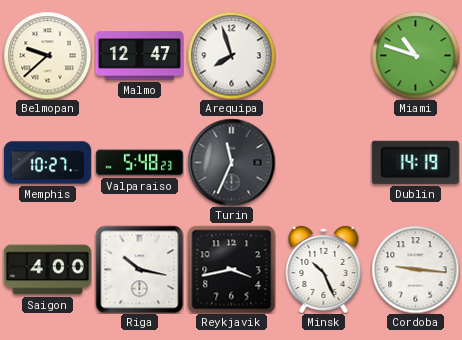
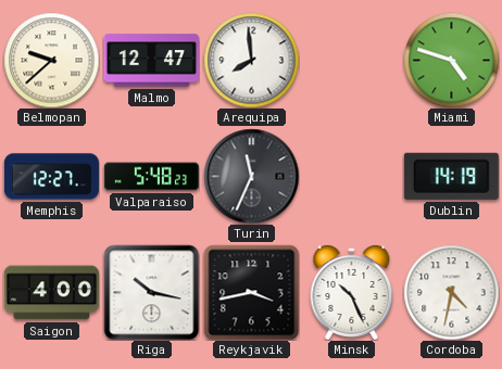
Arequipa: 7:57 -> 7:59
Miami: 10:48 -> 4:48
Memphis: 10:27 -> 12:27
Cordoba: 9:16 -> 4:32
